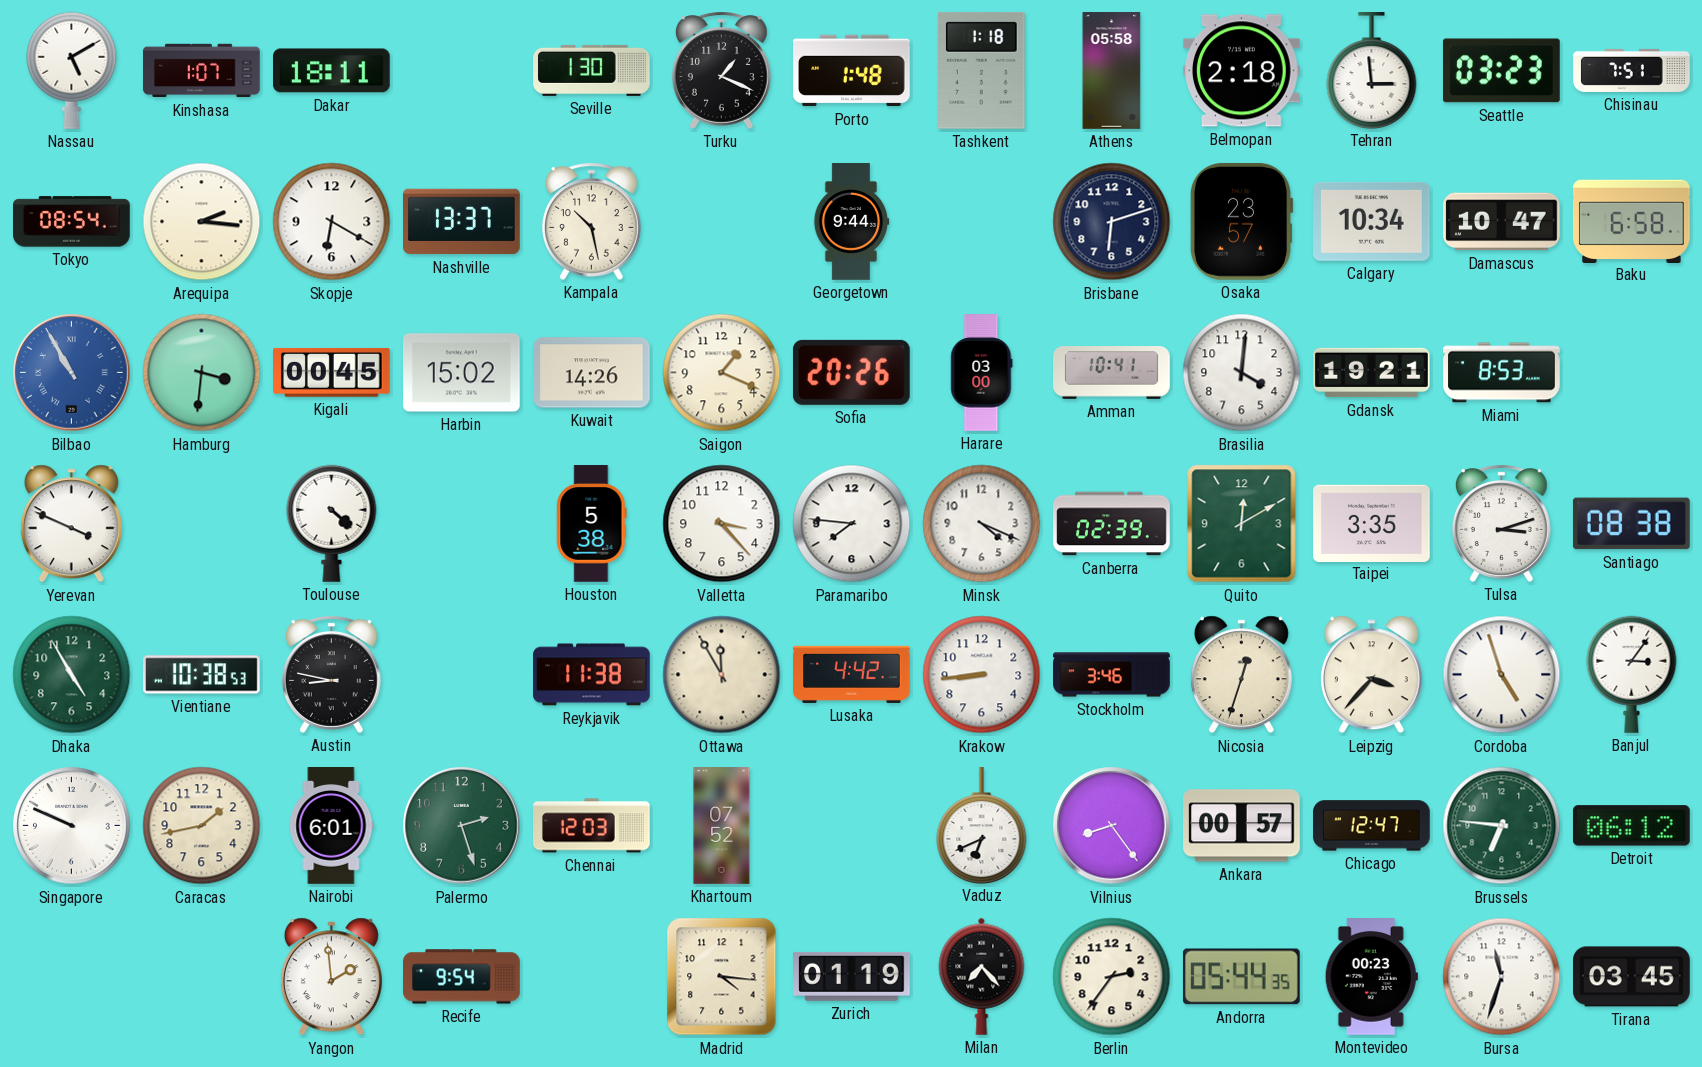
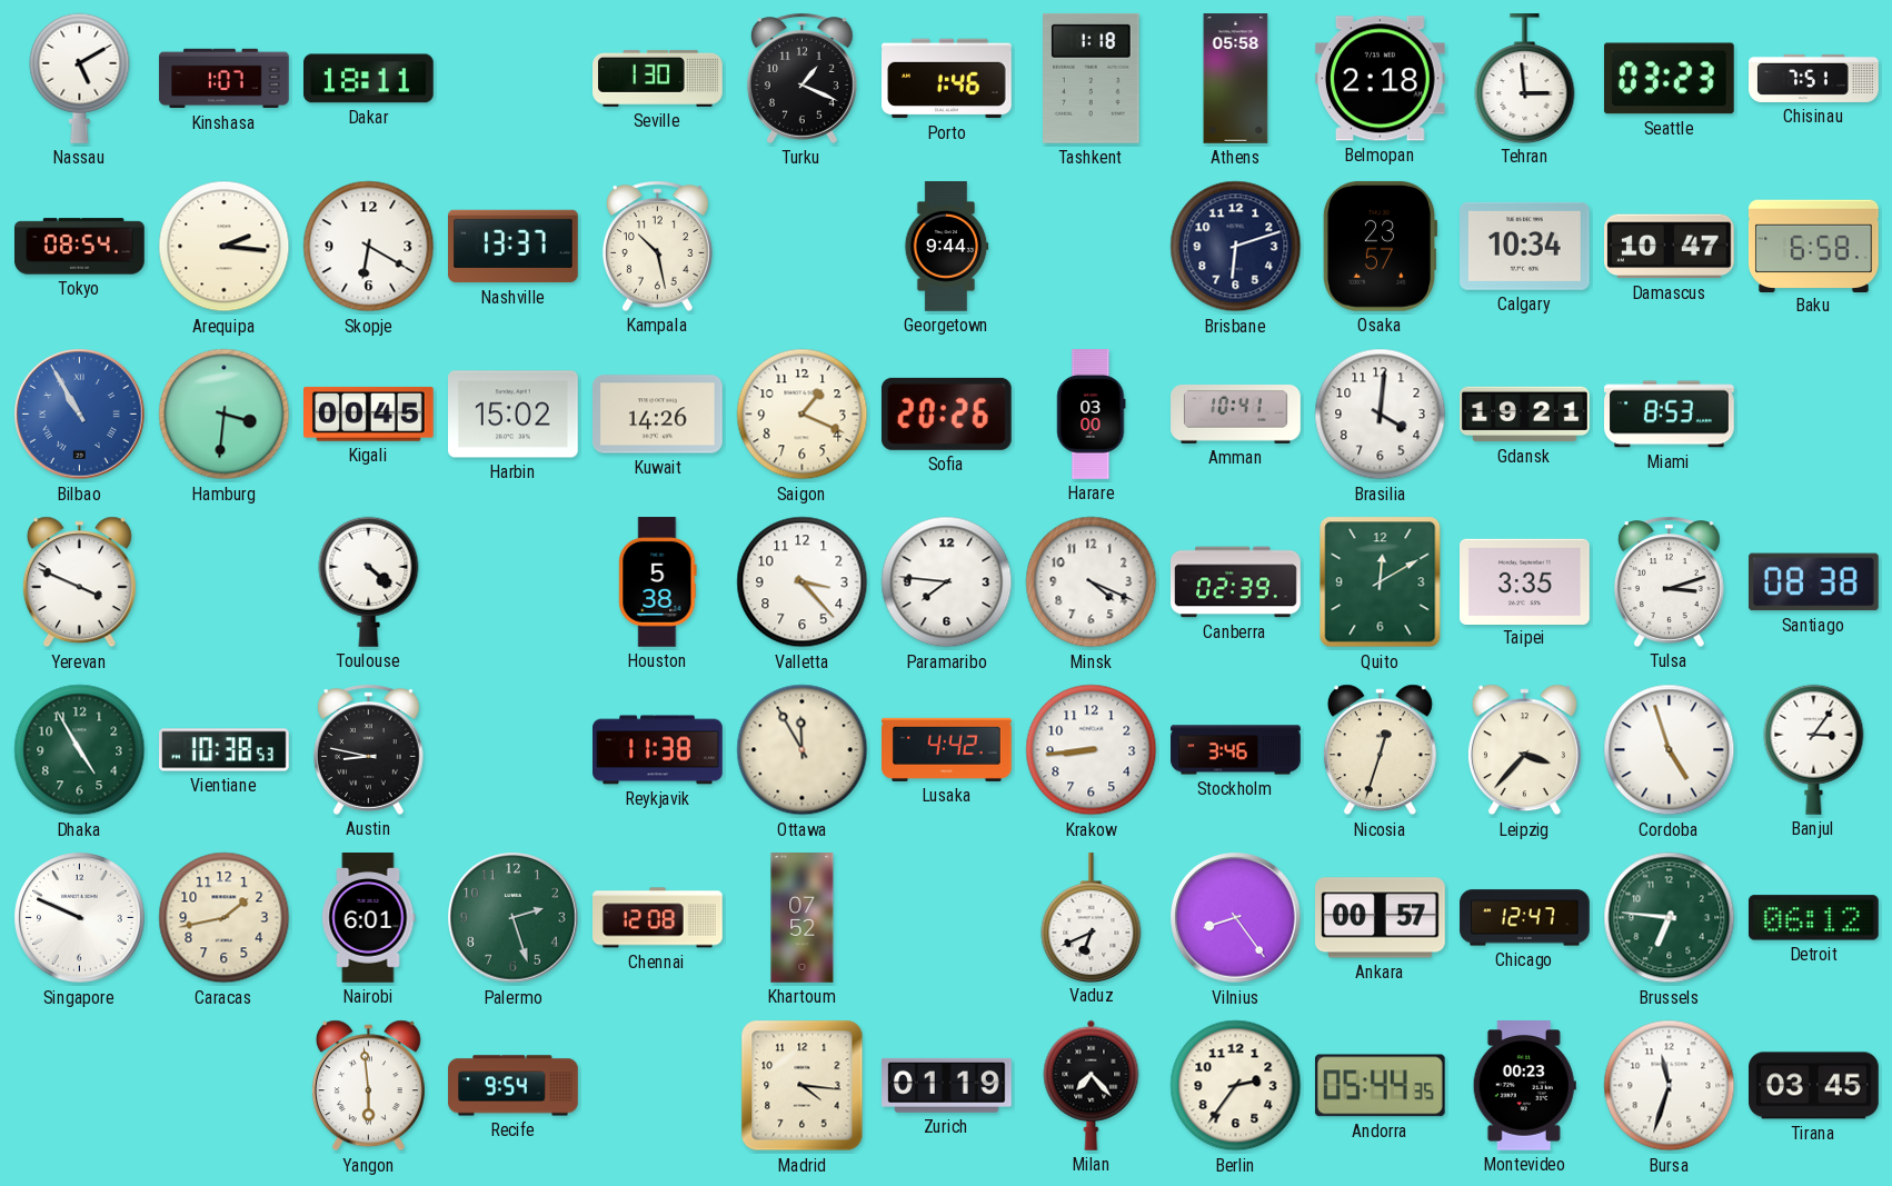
Porto: 1:48 -> 1:46
Chennai: 12:03 -> 12:08
Yangon: 1:59 -> 5:59
